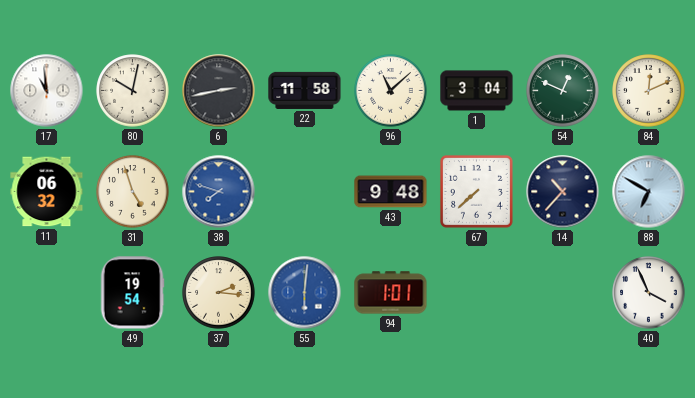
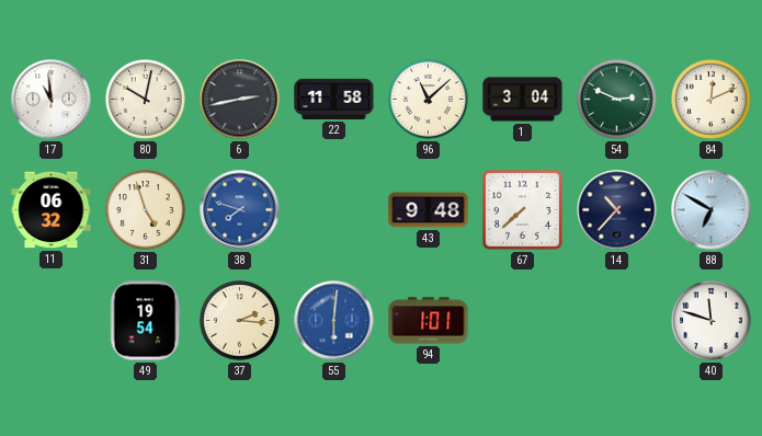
54: 12:49 -> 2:49
40: 3:56 -> 11:48
